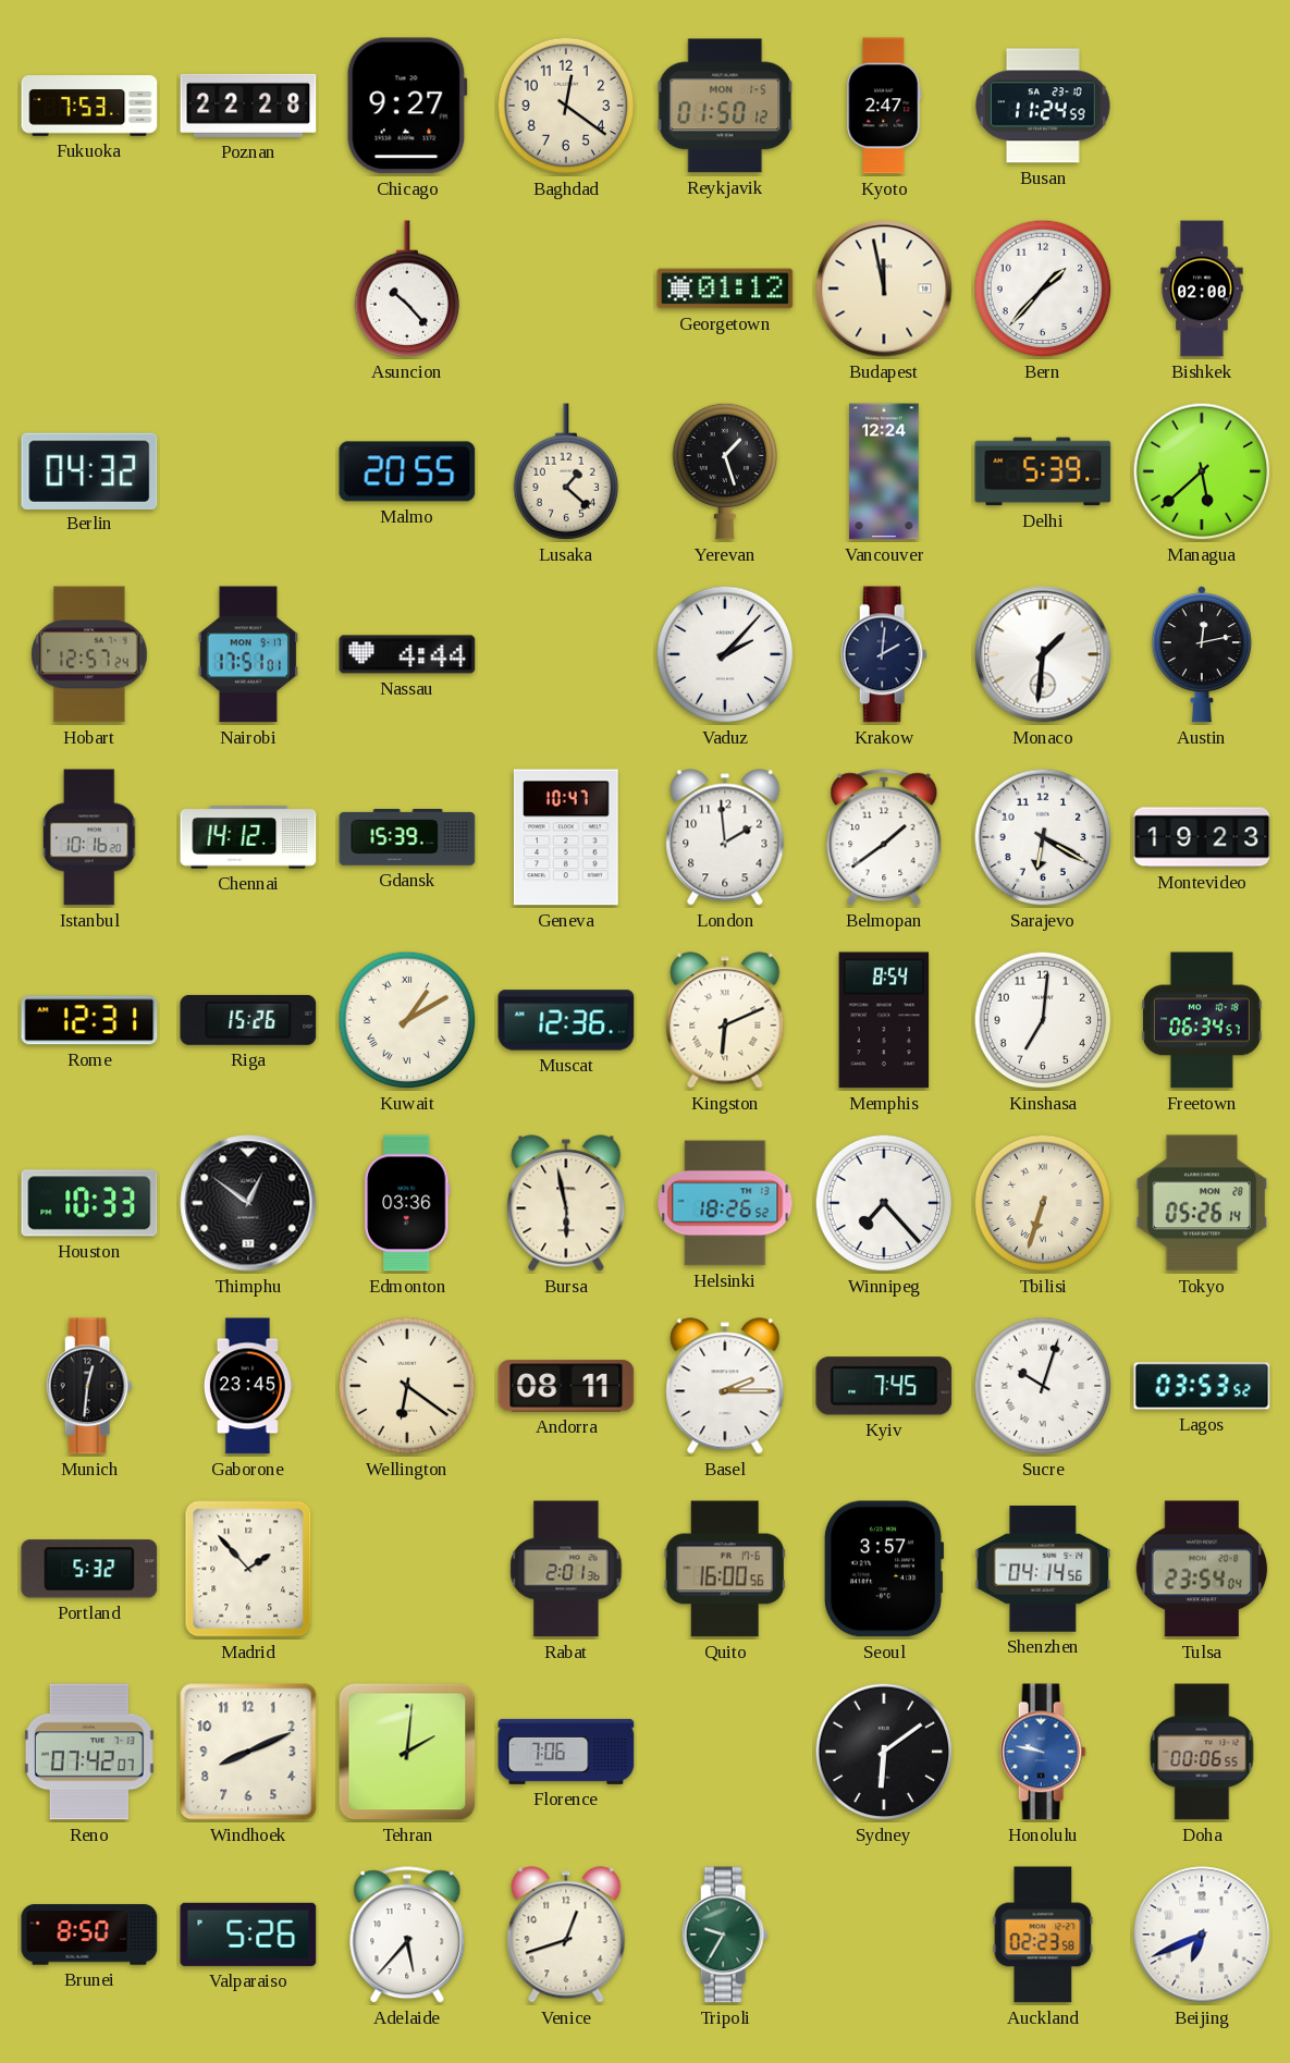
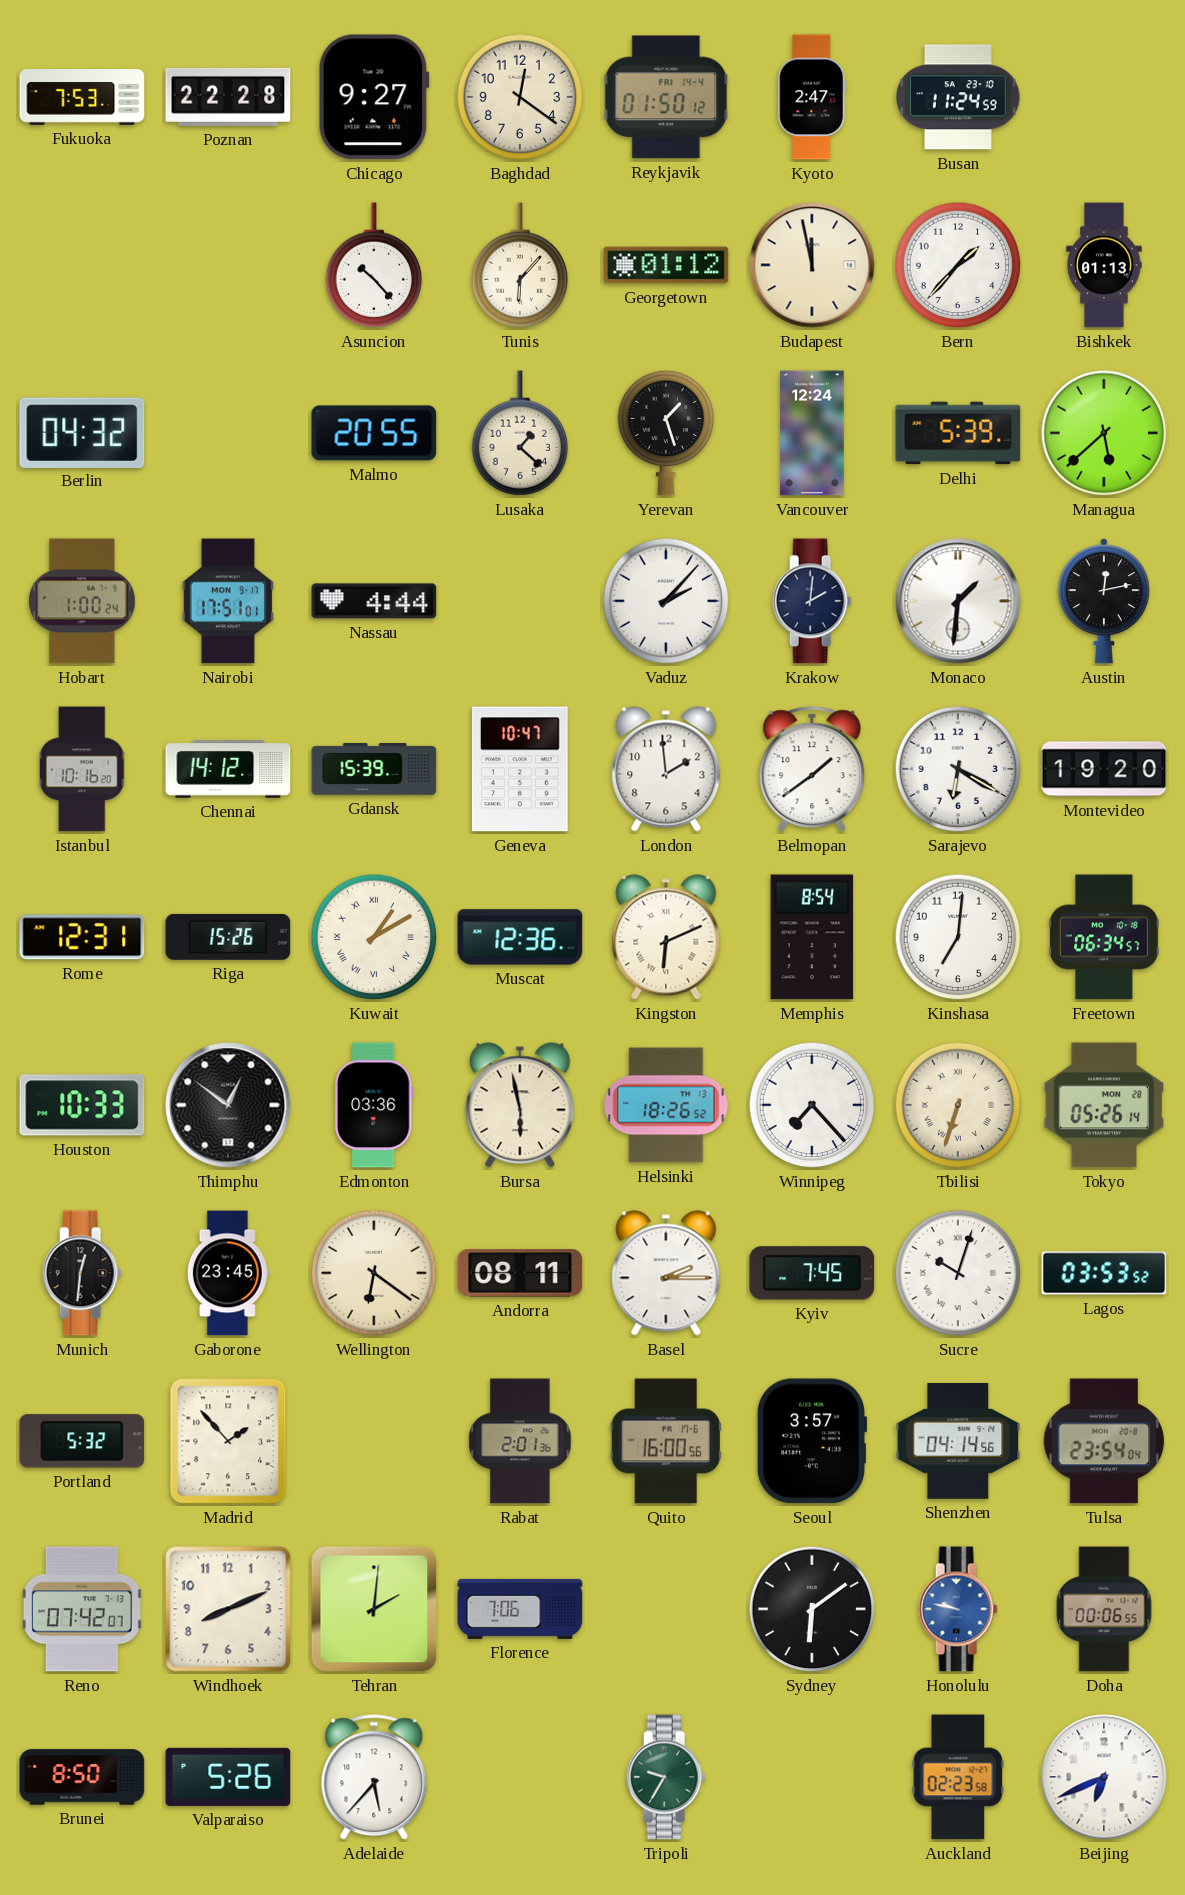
Reykjavik date: MON 1-5 -> FRI 14-4
Tunis: none -> 6:07
Bishkek: 02:00 -> 01:13
Hobart: 12:57 -> 1:00
Montevideo: 19:23 -> 19:20
Venice: 12:42 -> none
